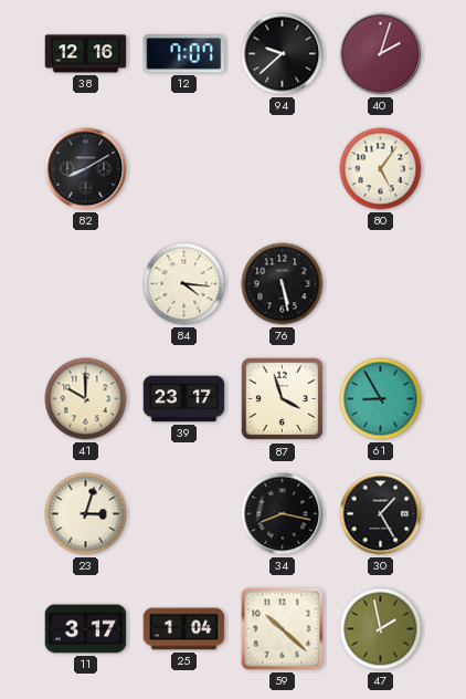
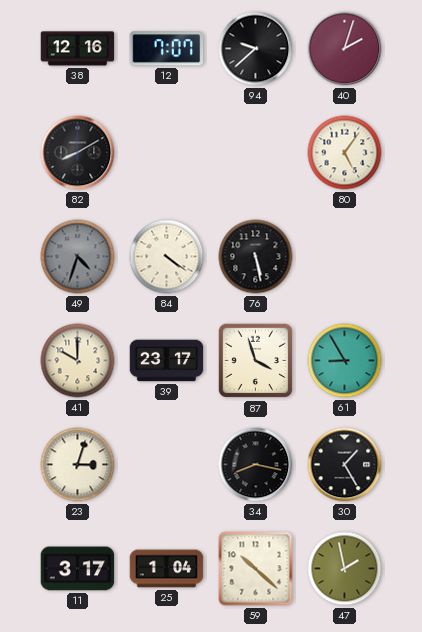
49: none -> 4:33
84: 4:16 -> 4:21
